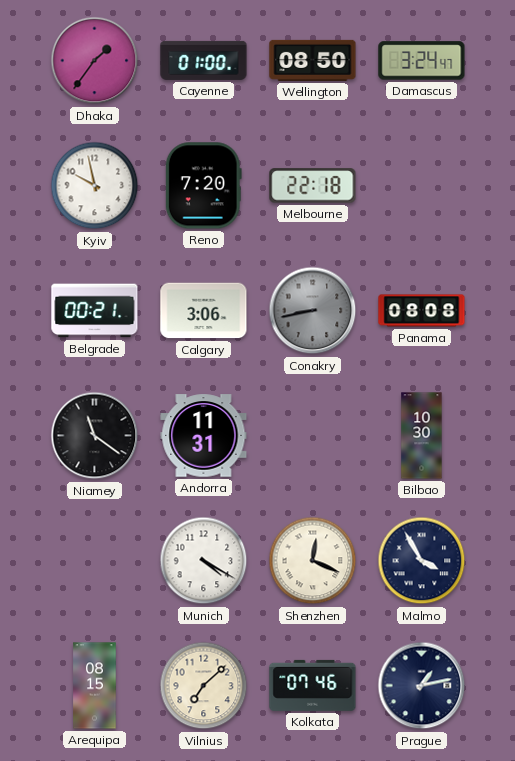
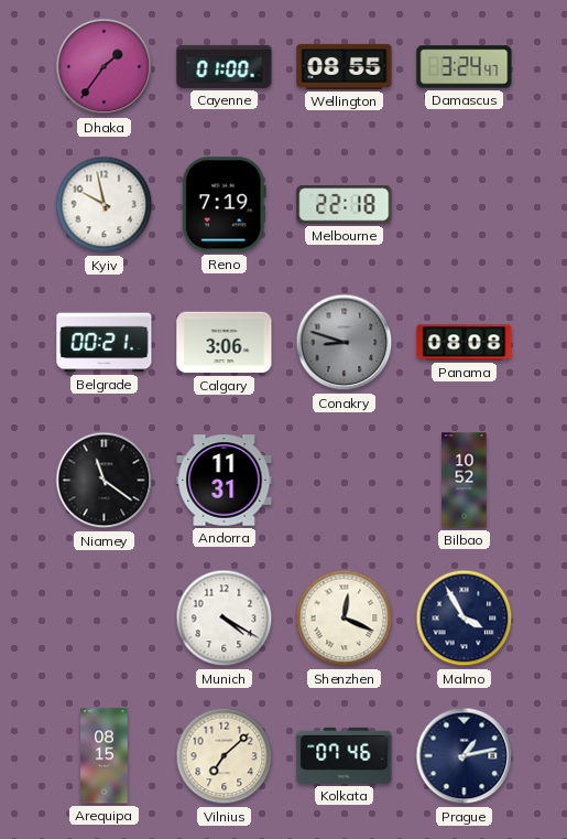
Wellington: 08:50 -> 08:55
Reno: 7:20 -> 7:19
Conakry: 8:43 -> 8:48
Bilbao: 10:30 -> 10:52
